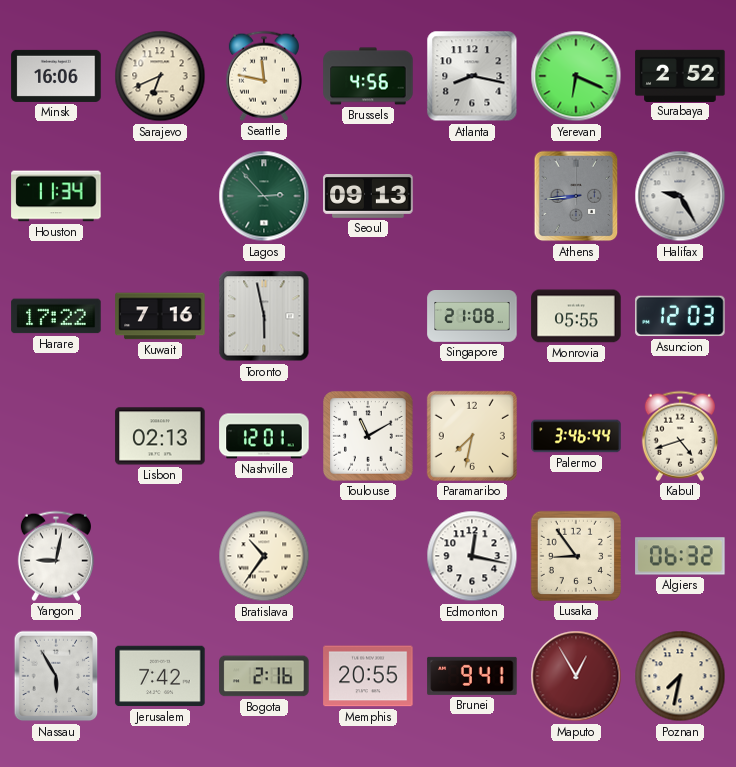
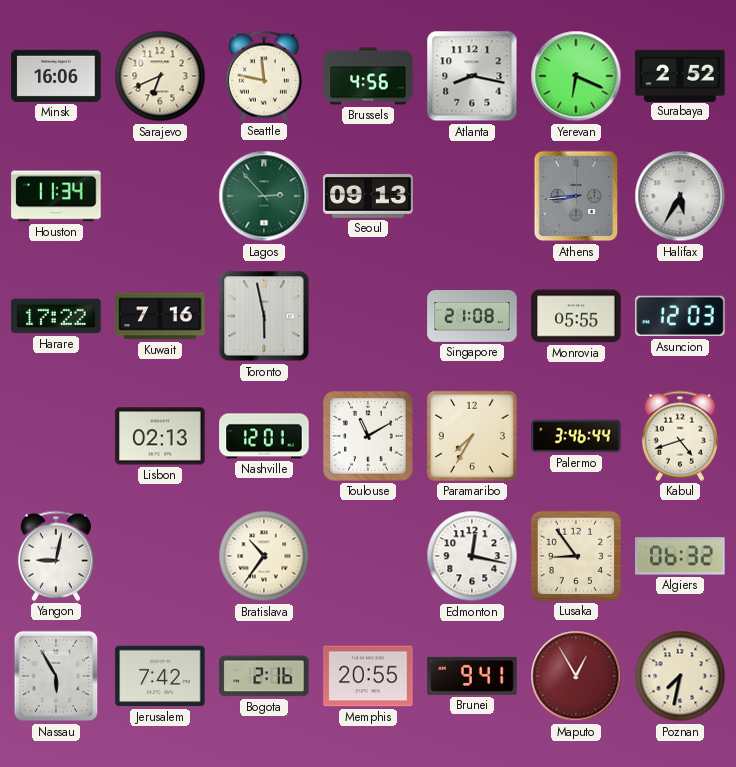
Halifax: 9:25 -> 5:35
Paramaribo: 7:32 -> 7:35
